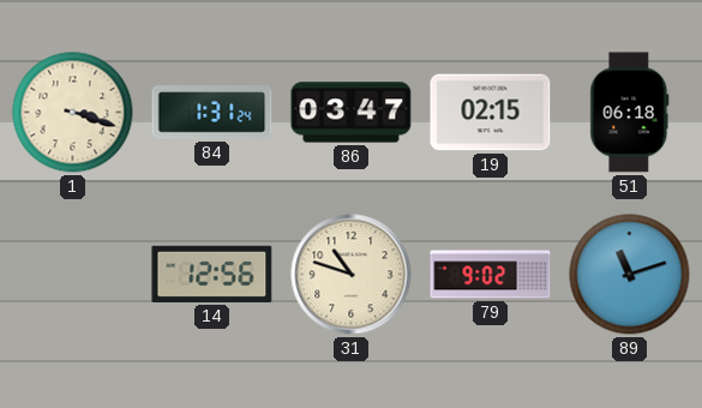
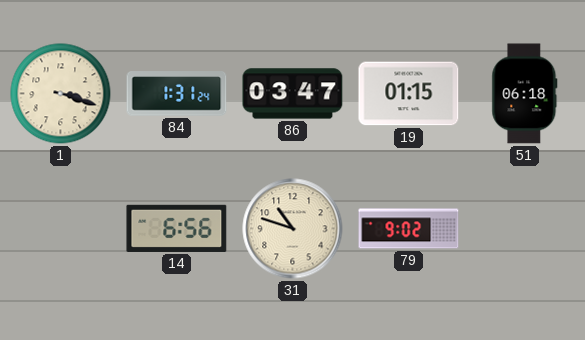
19: 02:15 -> 01:15
14: 12:56 -> 6:56
89: 11:12 -> none
